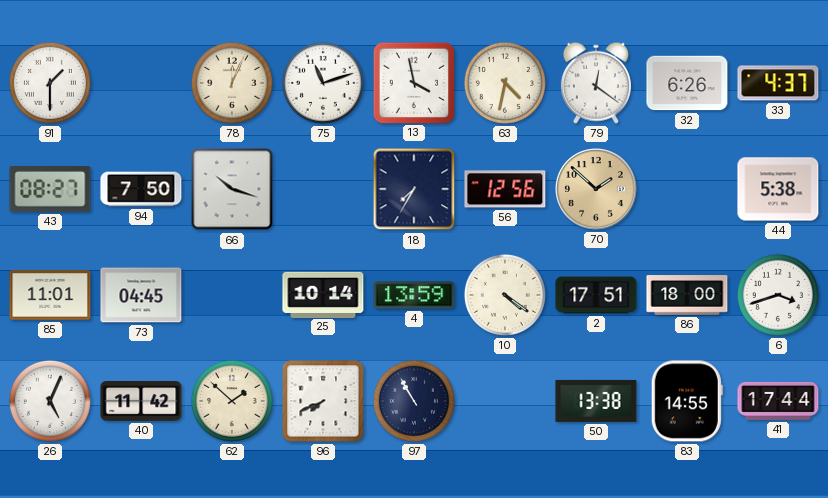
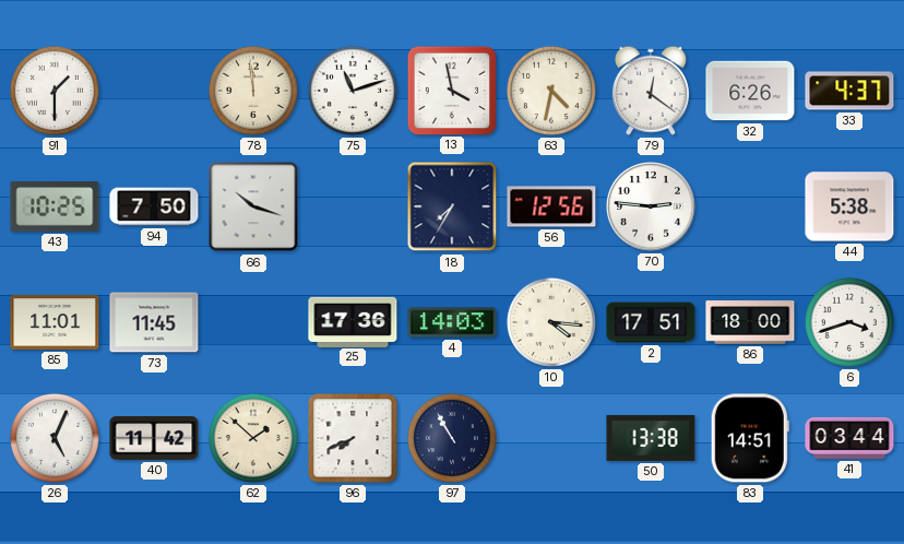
78: 12:04 -> 11:59
43: 08:27 -> 10:25
70: 1:52 -> 2:46
70 dial: champagne -> white
73: 04:45 -> 11:45
25: 10:14 -> 17:36
4: 13:59 -> 14:03
10: 4:21 -> 4:16
83: 14:55 -> 14:51
41: 17:44 -> 03:44
